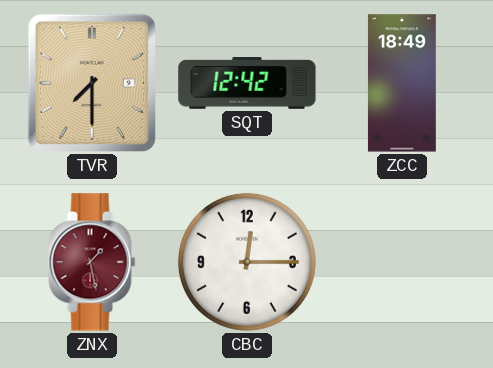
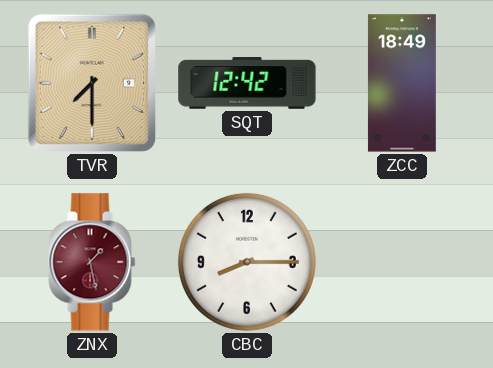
CBC: 12:15 -> 8:15
